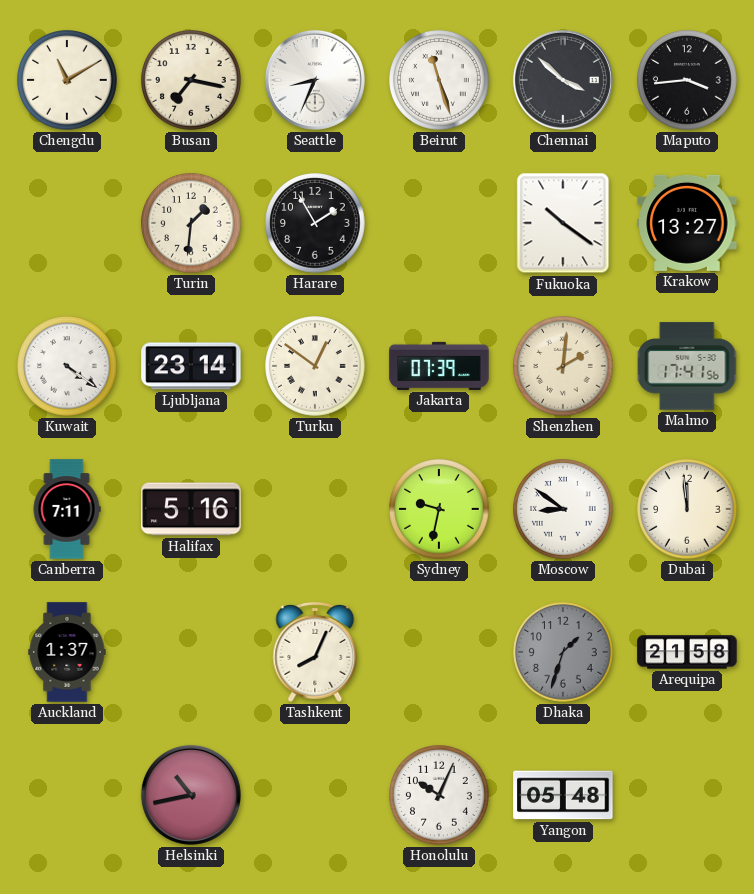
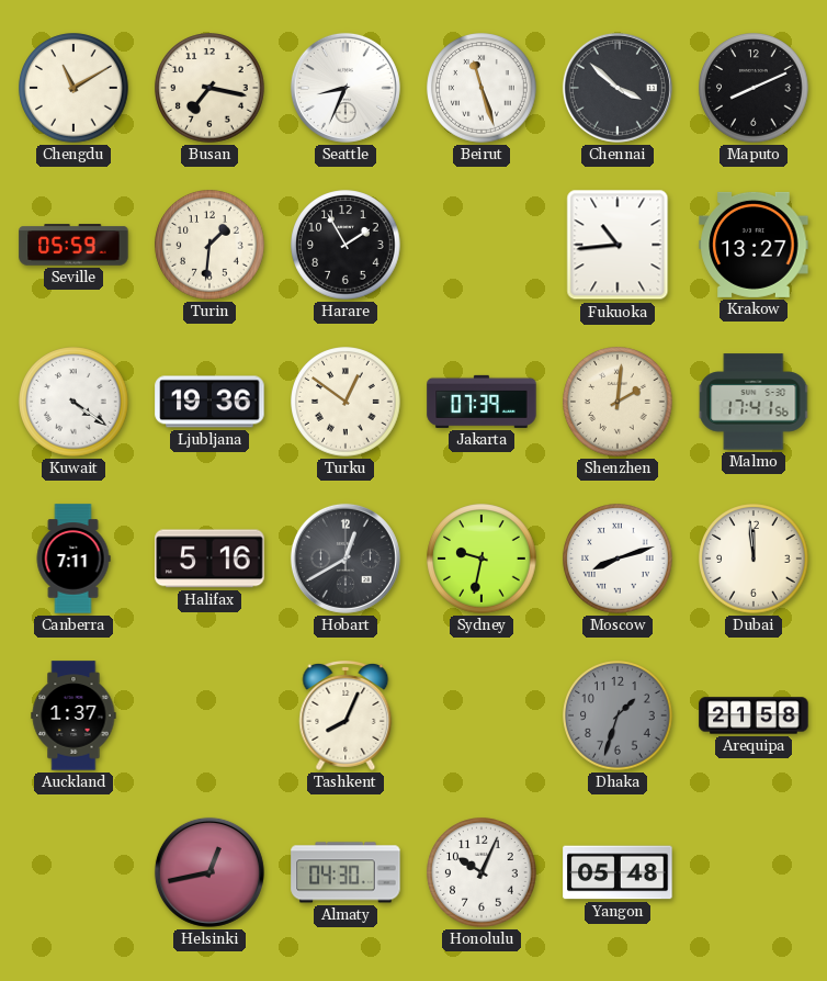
Maputo: 3:44 -> 8:11
Seville: none -> 05:59
Fukuoka: 10:21 -> 10:44
Ljubljana: 23:14 -> 19:36
Hobart: none -> 12:40
Moscow: 8:51 -> 8:12
Helsinki: 10:43 -> 12:43
Almaty: none -> 04:30
